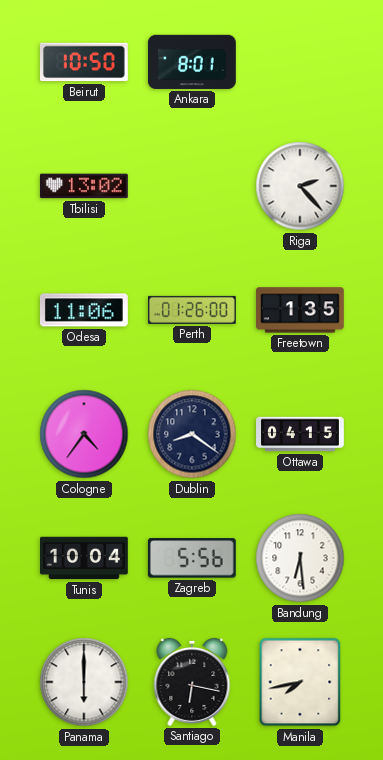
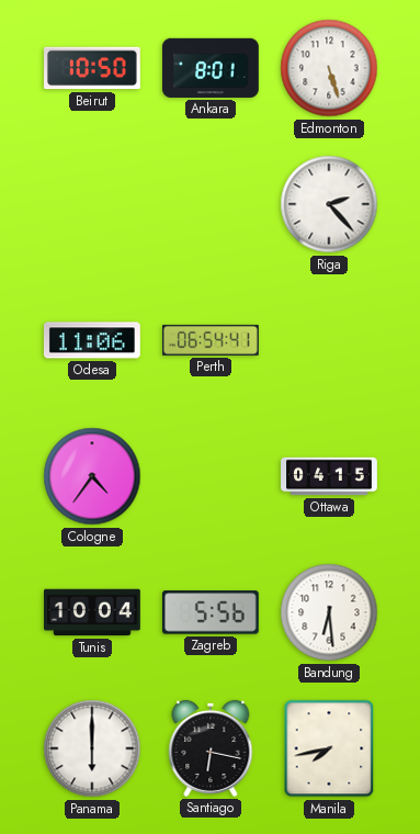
Edmonton: none -> 5:27
Tbilisi: 13:02 -> none
Perth: 01:26 -> 06:54
Freetown: 1:35 -> none
Dublin: 8:21 -> none
